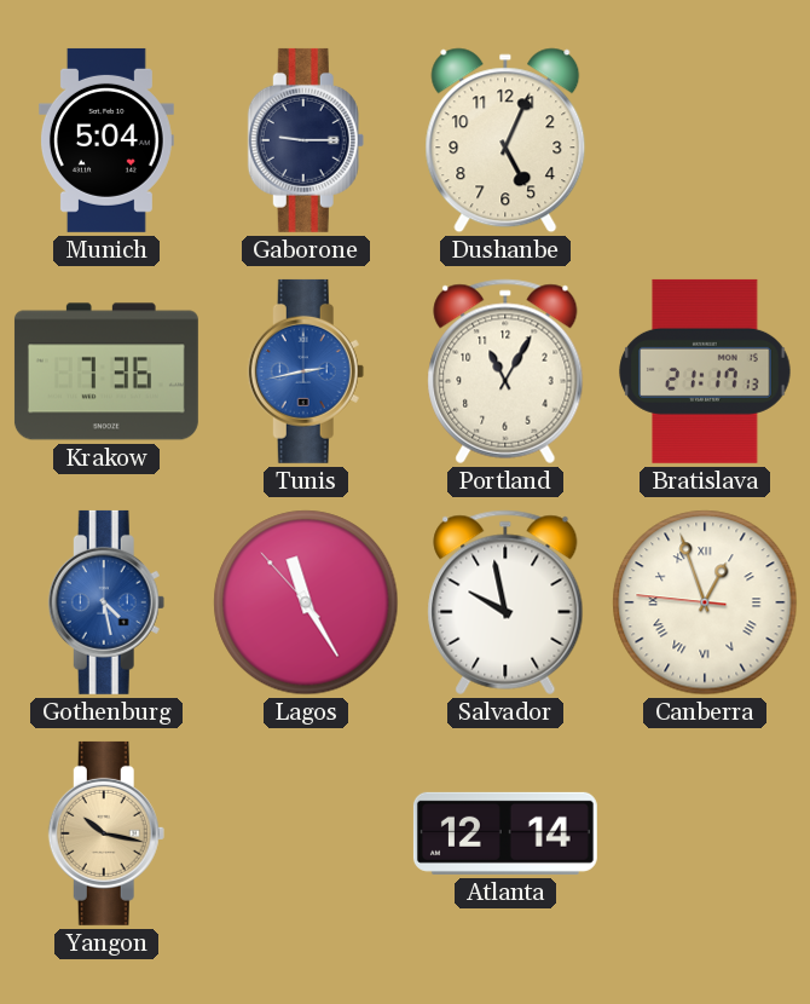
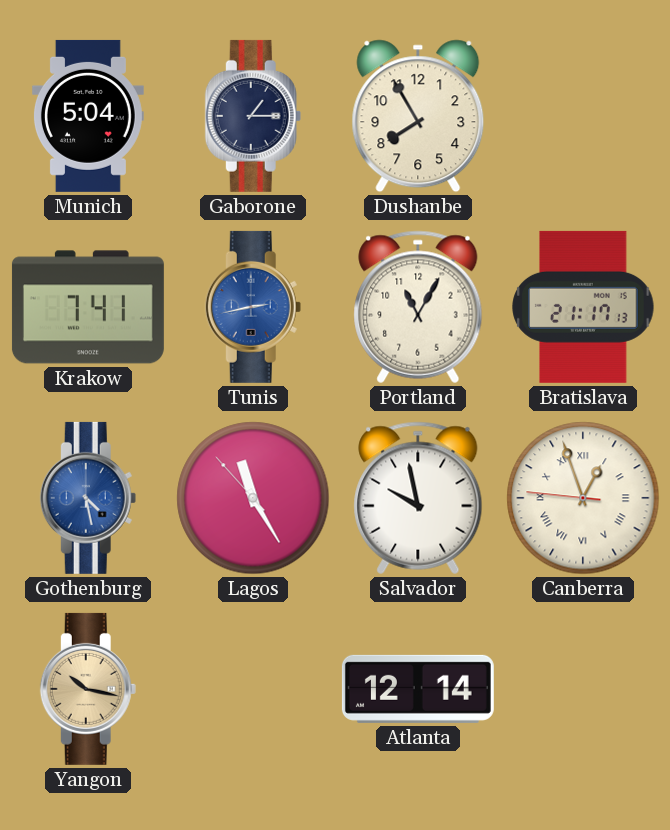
Gaborone: 9:15 -> 1:15
Dushanbe: 5:04 -> 7:55
Krakow: 7:36 -> 7:41
